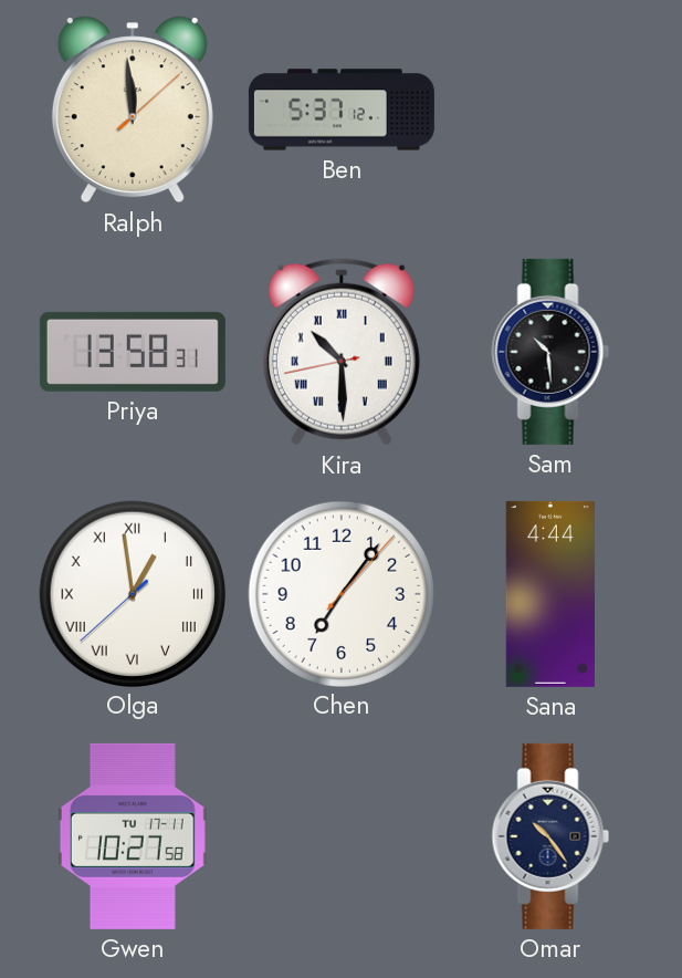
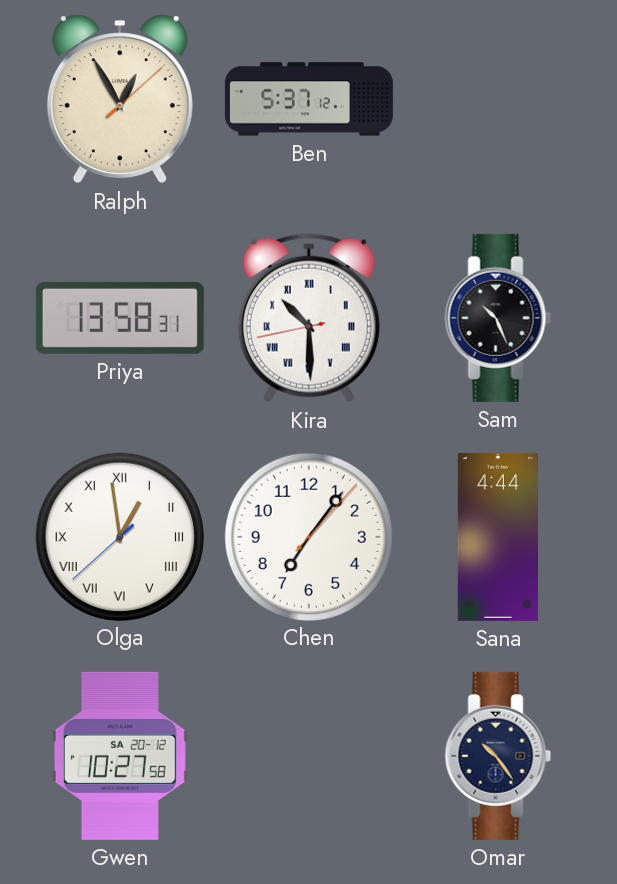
Ralph: 11:59 -> 12:55
Sam: 10:29 -> 10:26
Gwen date: TU 17-11 -> SA 20-12
